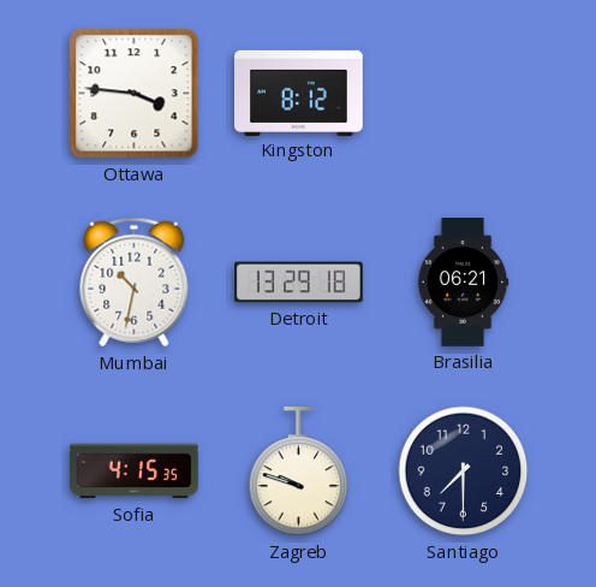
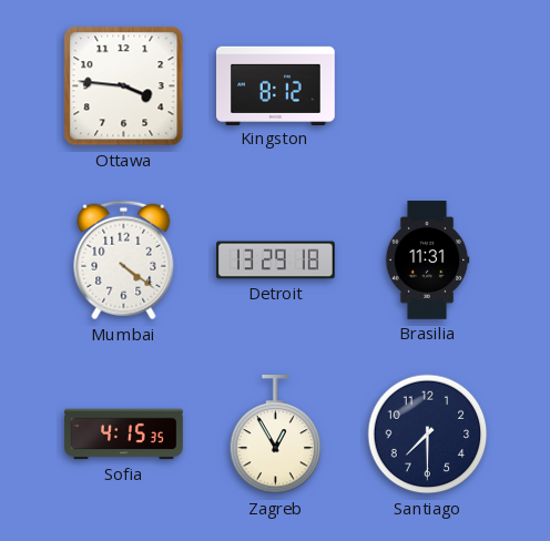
Mumbai: 10:32 -> 4:21
Brasilia: 06:21 -> 11:31
Zagreb: 9:48 -> 12:55
